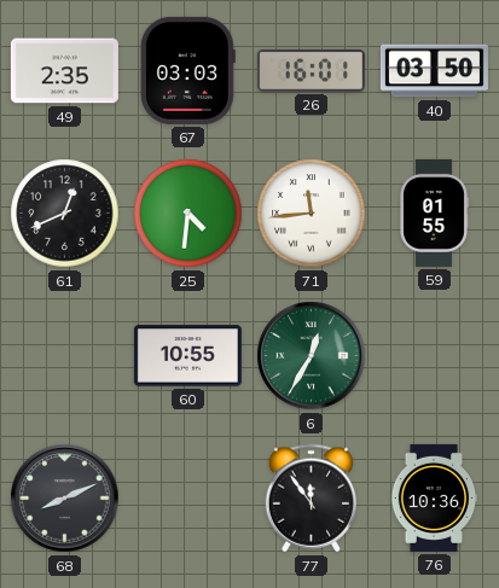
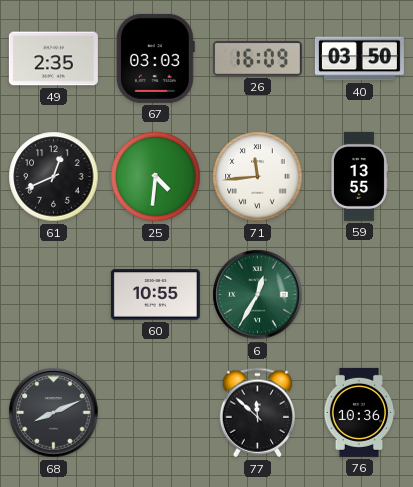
26: 16:01 -> 16:09
59: 01:55 -> 13:55
77: 11:54 -> 11:52
